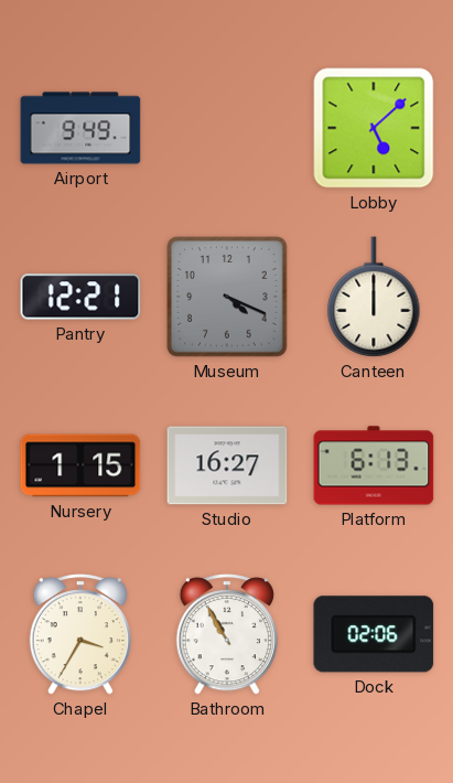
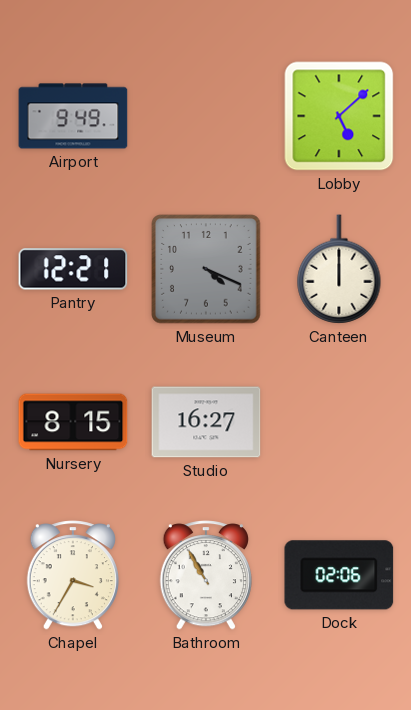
Nursery: 1:15 -> 8:15
Platform: 6:13 -> none
